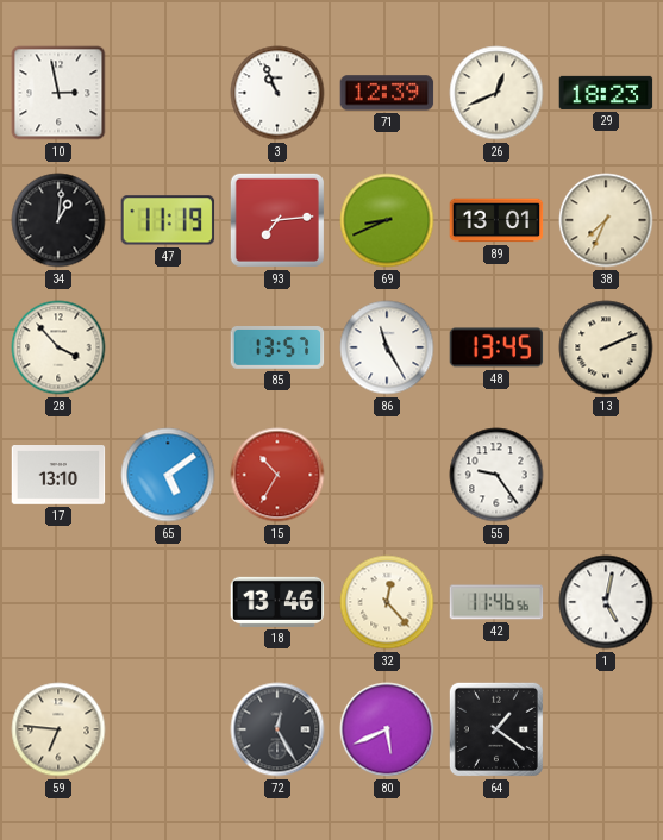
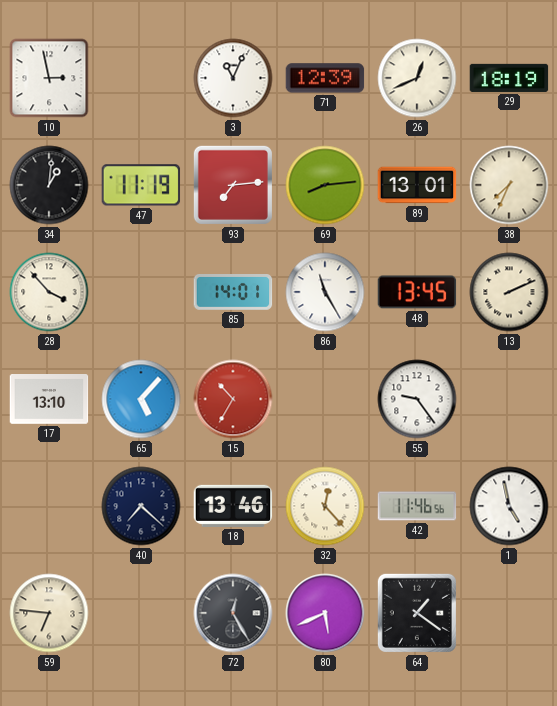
3: 10:56 -> 11:04
29: 18:23 -> 18:19
69: 8:41 -> 8:14
85: 13:57 -> 14:01
65: 5:09 -> 5:07
40: none -> 7:22
1: 5:02 -> 4:58
